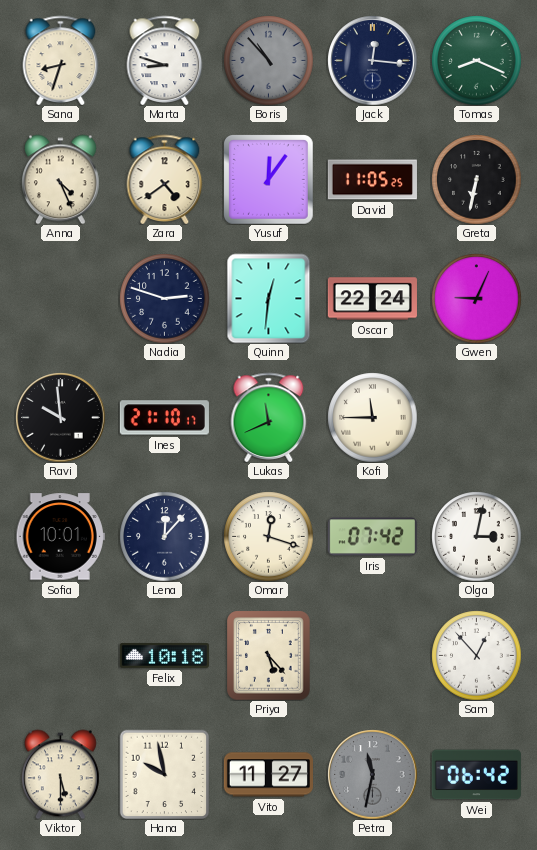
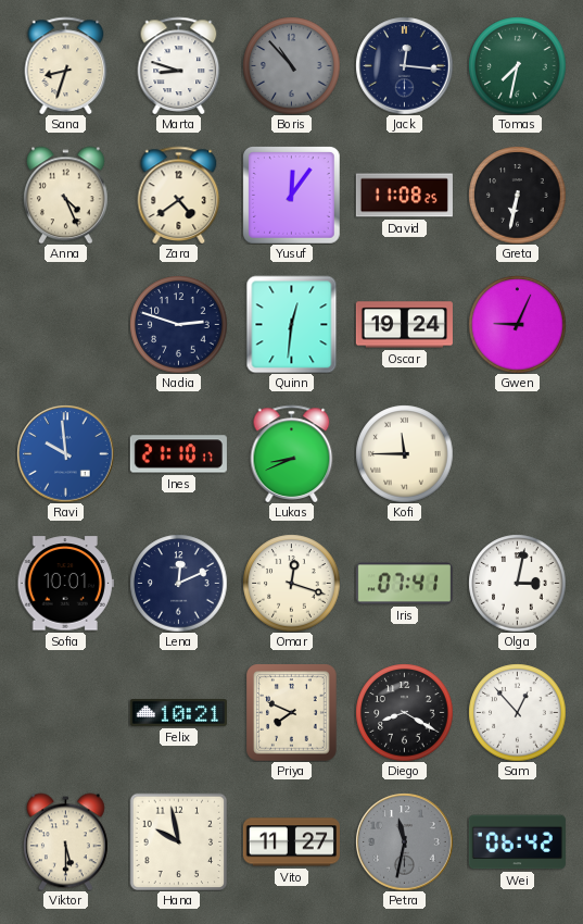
Tomas: 8:19 -> 7:32
David: 11:05 -> 11:08
Oscar: 22:24 -> 19:24
Ravi dial: black -> blue
Lukas: 11:41 -> 8:41
Lena: 12:07 -> 12:11
Iris: 07:42 -> 07:41
Felix: 10:18 -> 10:21
Priya: 5:23 -> 7:49
Diego: none -> 8:20
